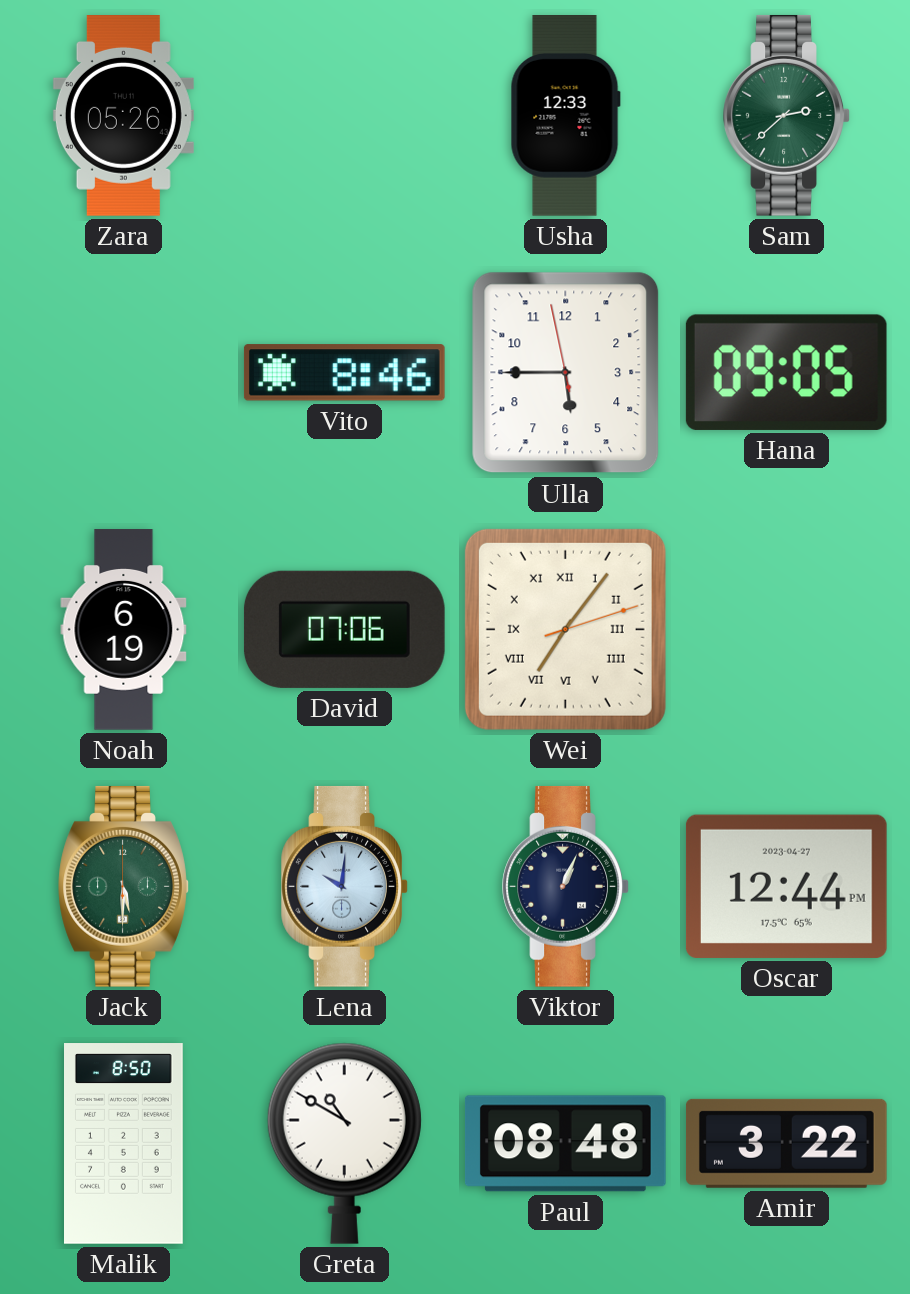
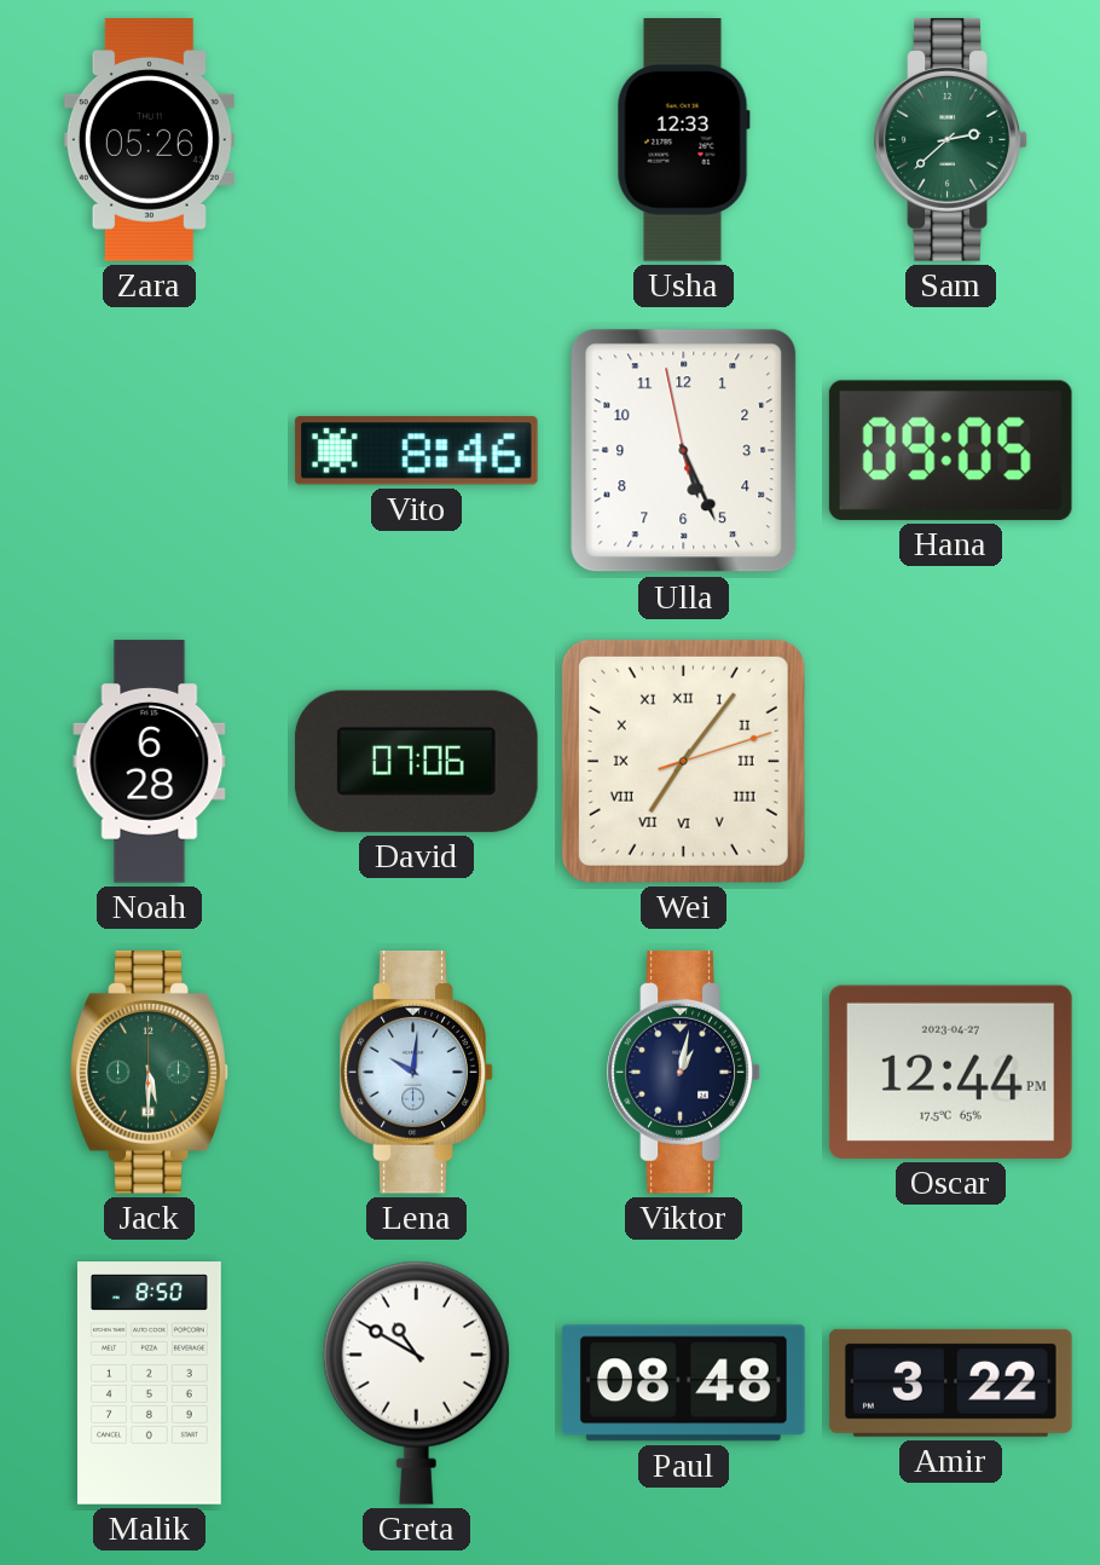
Ulla: 5:44 -> 5:25
Noah: 6:19 -> 6:28
Viktor: 1:04 -> 1:02
